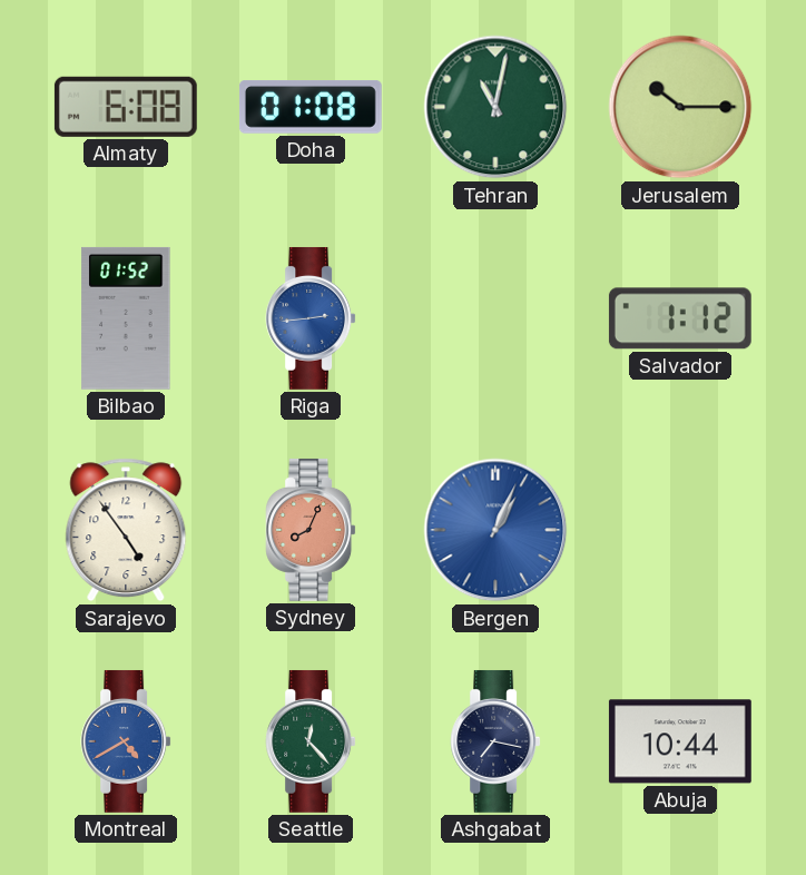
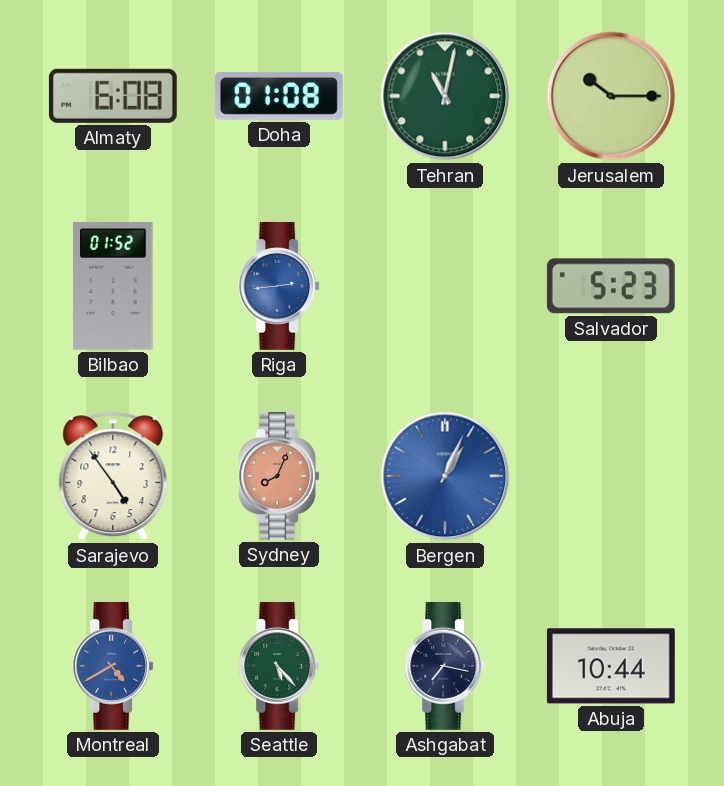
Salvador: 1:12 -> 5:23
Seattle: 12:23 -> 5:23
